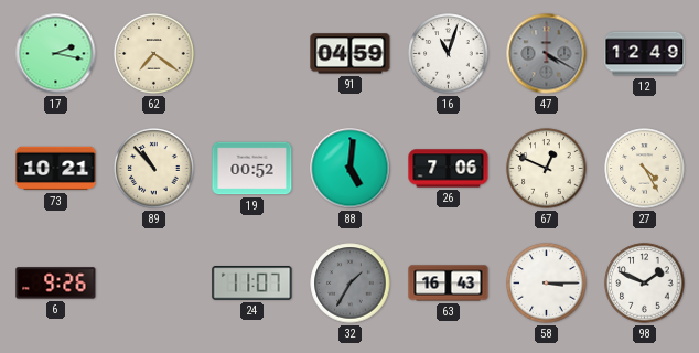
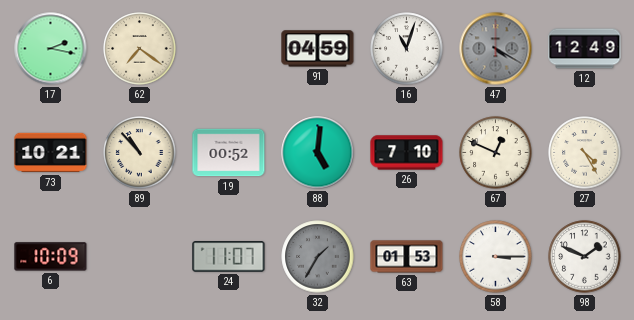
26: 7:06 -> 7:10
6: 9:26 -> 10:09
63: 16:43 -> 01:53
